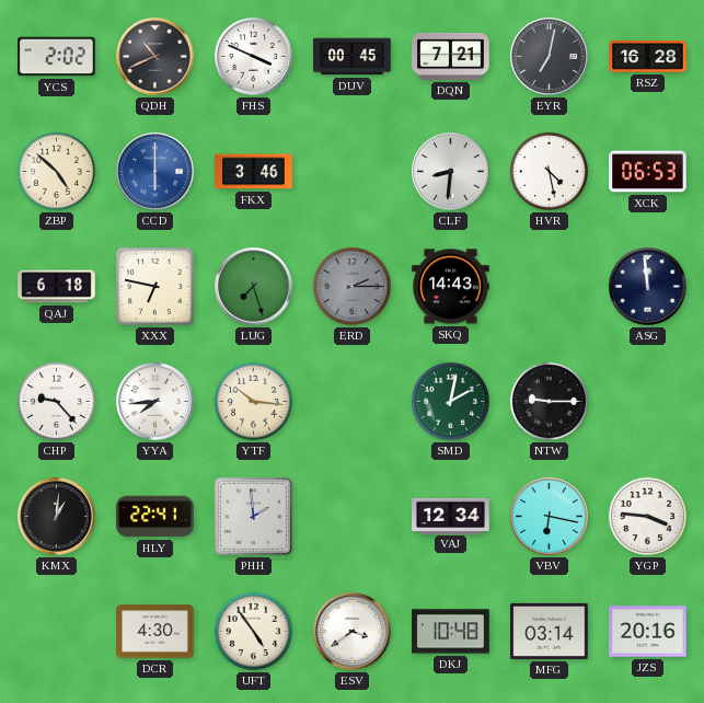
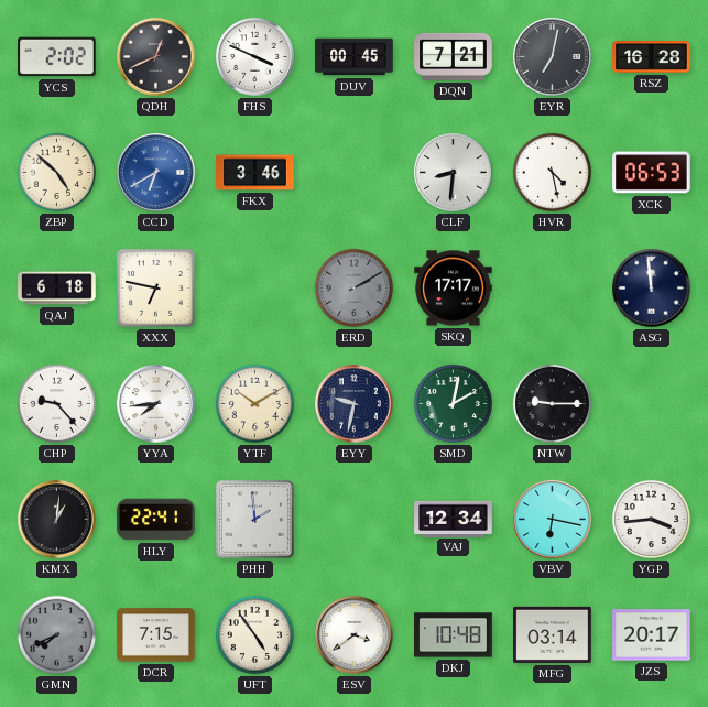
QDH: 10:41 -> 12:41
CCD: 6:00 -> 6:40
LUG: 7:27 -> none
ERD: 2:15 -> 2:10
SKQ: 14:43 -> 17:17
YTF: 10:16 -> 10:10
EYY: none -> 9:32
YGP: 3:46 -> 3:44
GMN: none -> 7:41
DCR: 4:30 -> 7:15
JZS: 20:16 -> 20:17
